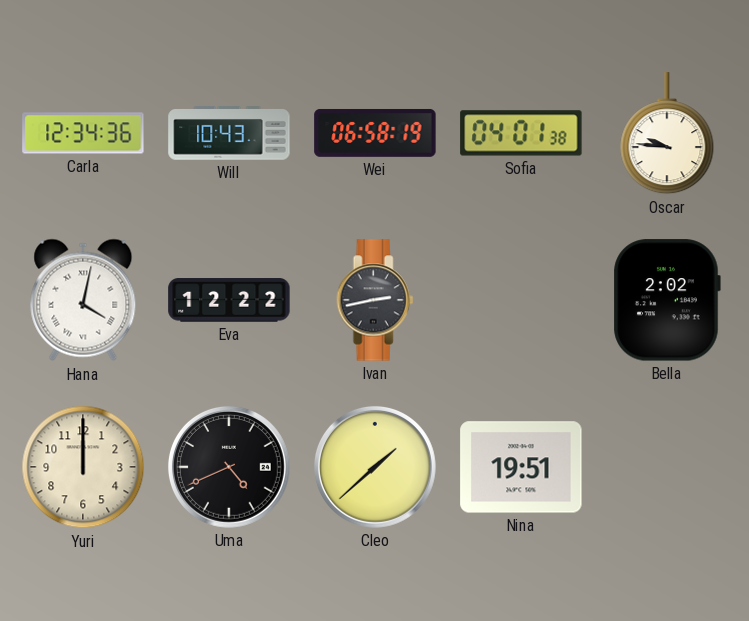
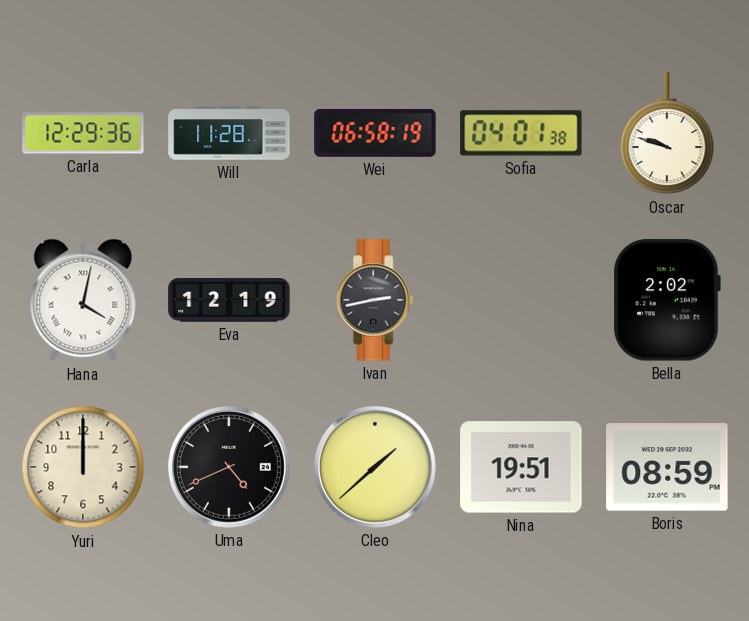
Carla: 12:34 -> 12:29
Will: 10:43 -> 11:28
Oscar: 9:46 -> 9:48
Eva: 12:22 -> 12:19
Boris: none -> 08:59
